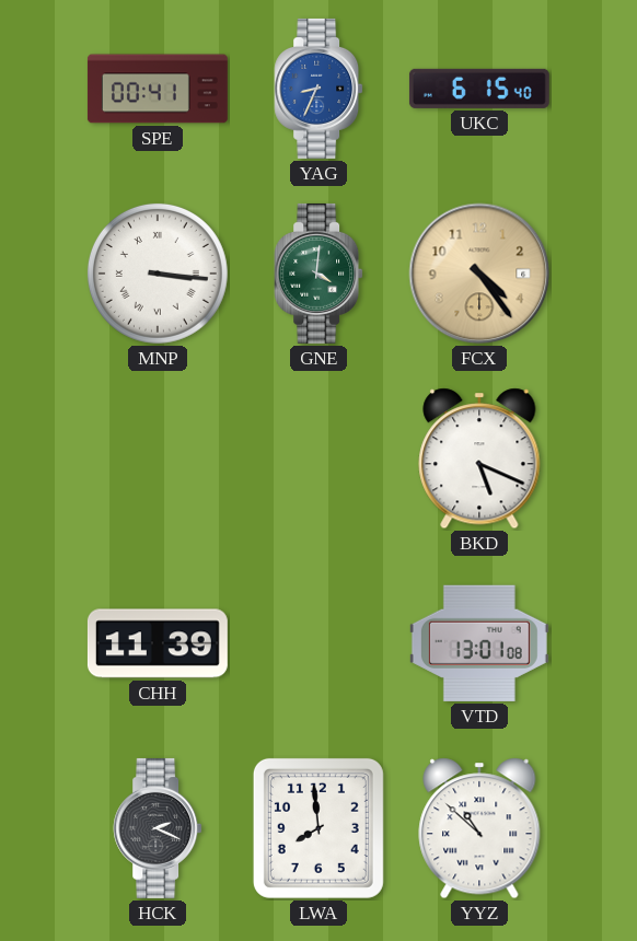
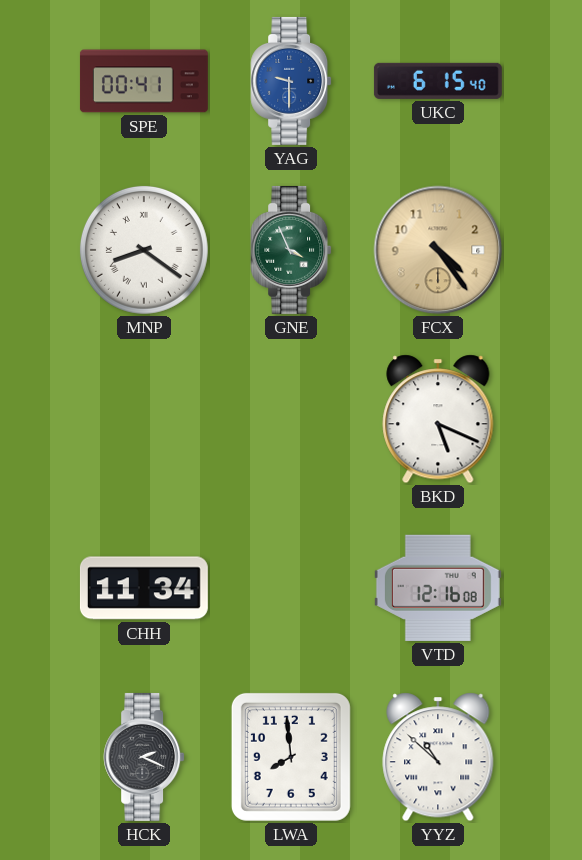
YAG: 8:34 -> 9:30
MNP: 3:16 -> 8:21
GNE: 4:01 -> 3:56
CHH: 11:39 -> 11:34
VTD: 13:01 -> 12:16
